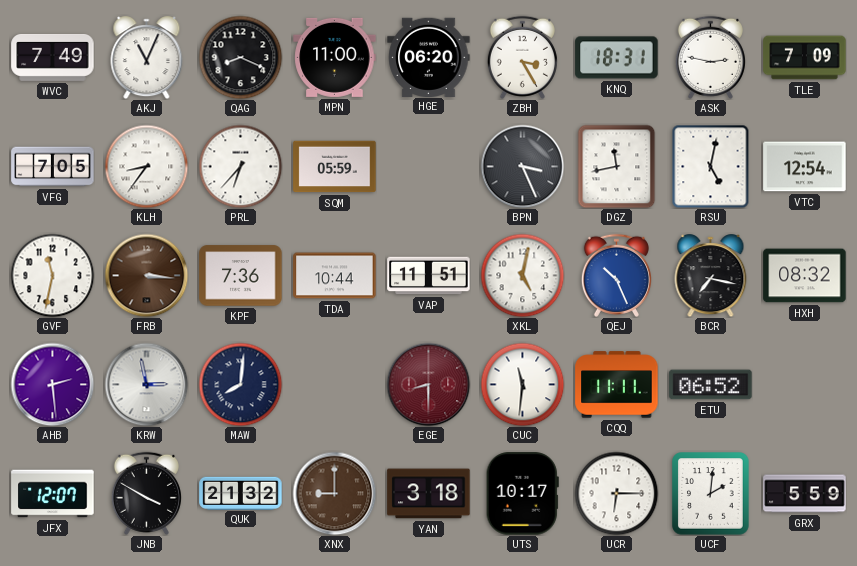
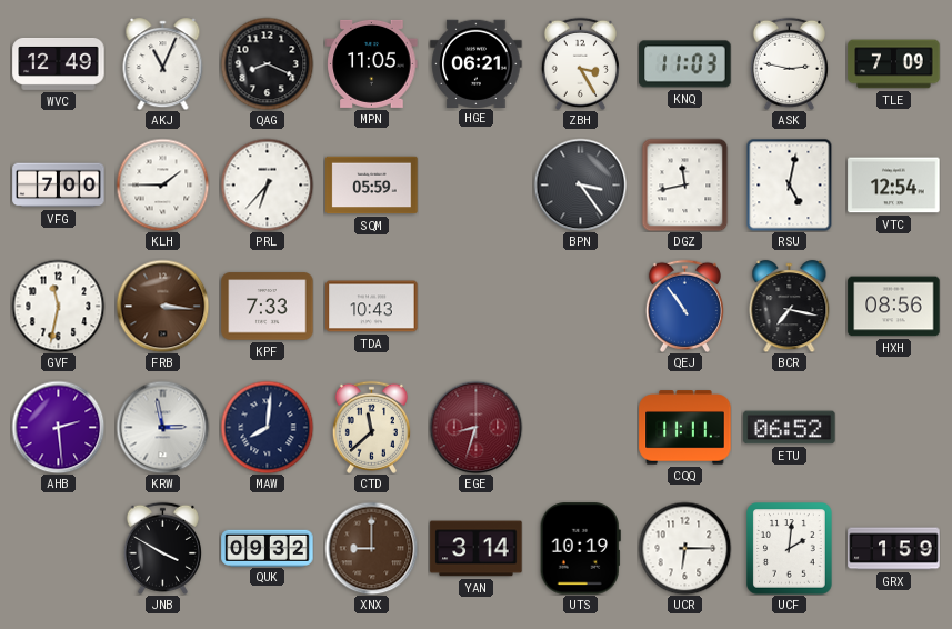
WVC: 7:49 -> 12:49
MPN: 11:00 -> 11:05
HGE: 06:20 -> 06:21
KNQ: 18:31 -> 11:03
VFG: 7:05 -> 7:00
KLH: 8:36 -> 1:45
BPN: 3:26 -> 3:24
KPF: 7:36 -> 7:33
TDA: 10:44 -> 10:43
VAP: 11:51 -> none
XKL: 5:02 -> none
QEJ: 10:26 -> 10:54
HXH: 08:32 -> 08:56
CTD: none -> 11:38
EGE: 8:30 -> 8:33
CUC: 11:31 -> none
JFX: 12:07 -> none
QUK: 21:32 -> 09:32
YAN: 3:18 -> 3:14
UTS: 10:17 -> 10:19
GRX: 5:59 -> 1:59
